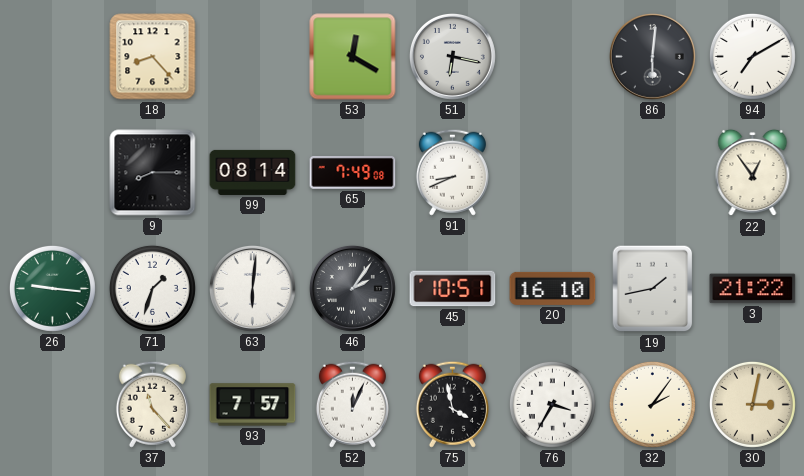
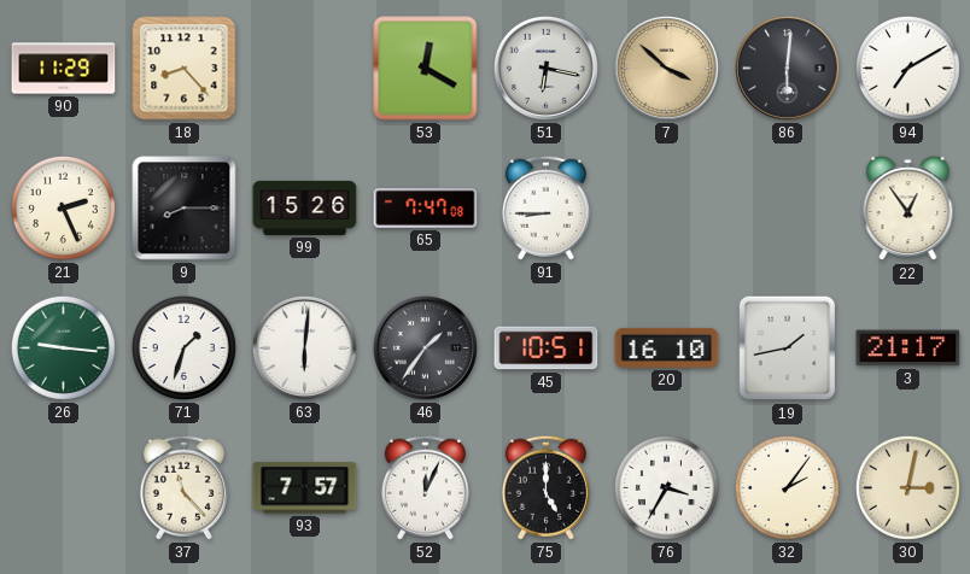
90: none -> 11:29
7: none -> 3:52
21: none -> 2:26
99: 08:14 -> 15:26
65: 7:49 -> 7:47
91: 8:41 -> 8:45
46: 2:06 -> 1:36
3: 21:22 -> 21:17
75: 3:58 -> 5:00
